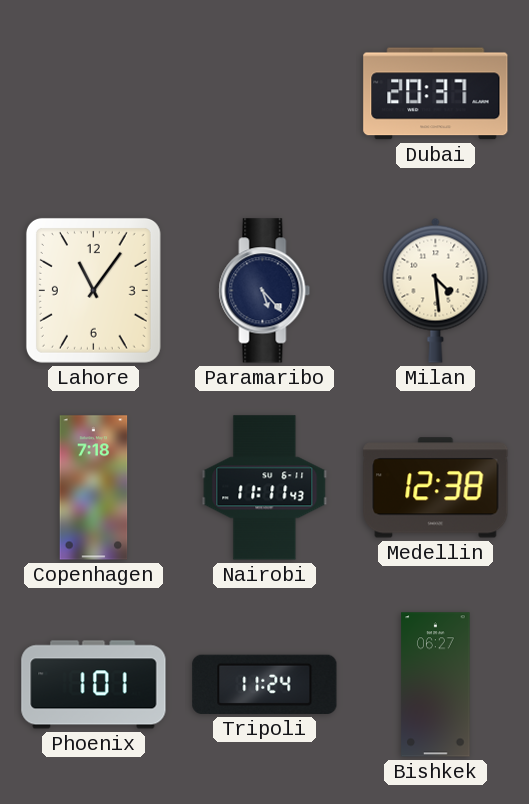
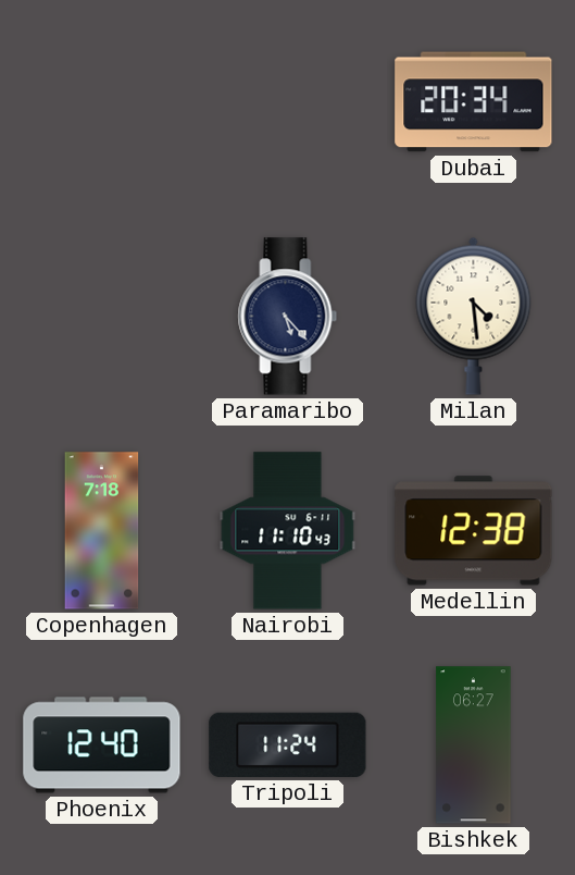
Dubai: 20:37 -> 20:34
Lahore: 11:06 -> none
Nairobi: 11:11 -> 11:10
Phoenix: 1:01 -> 12:40
